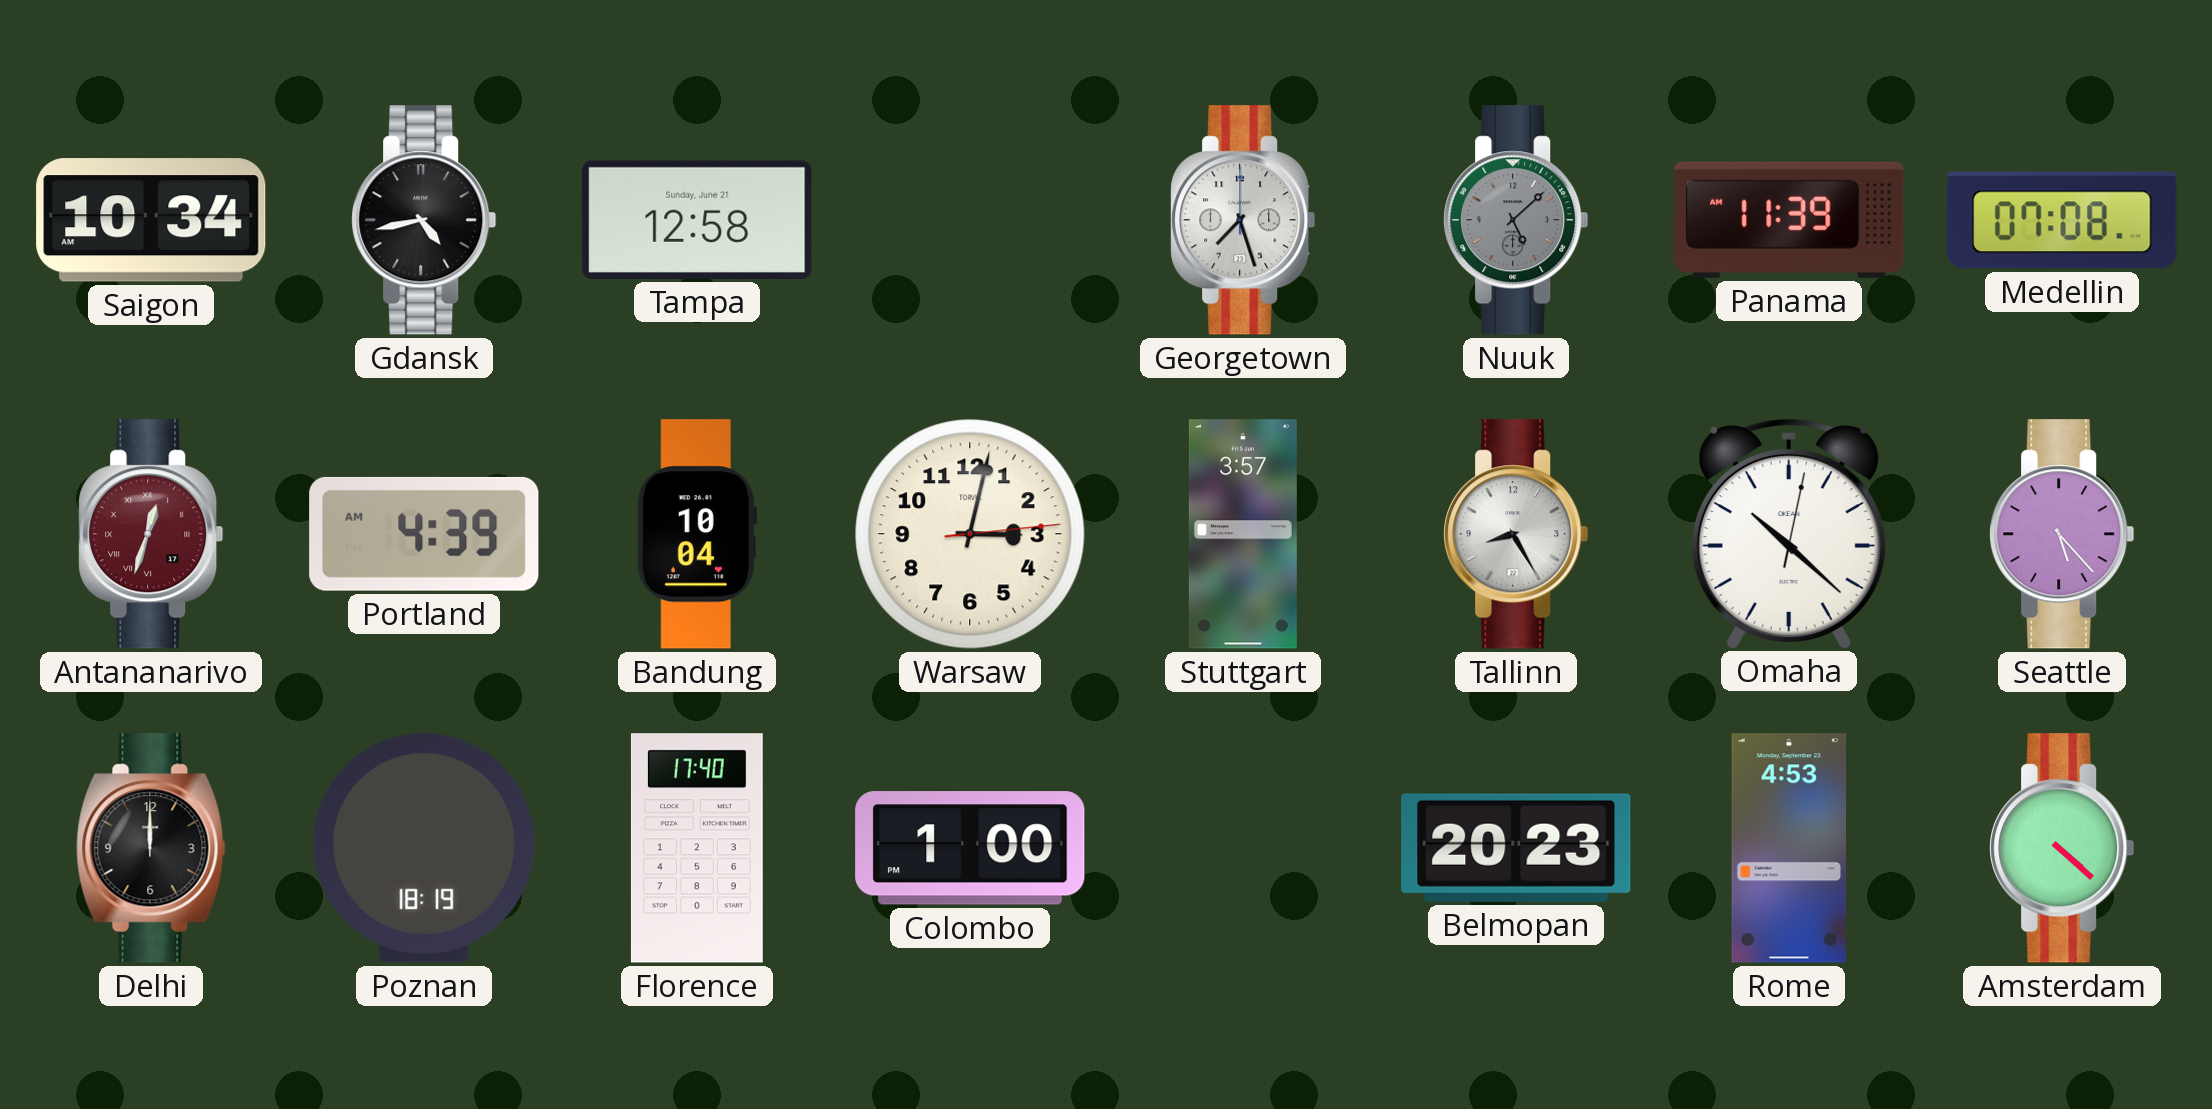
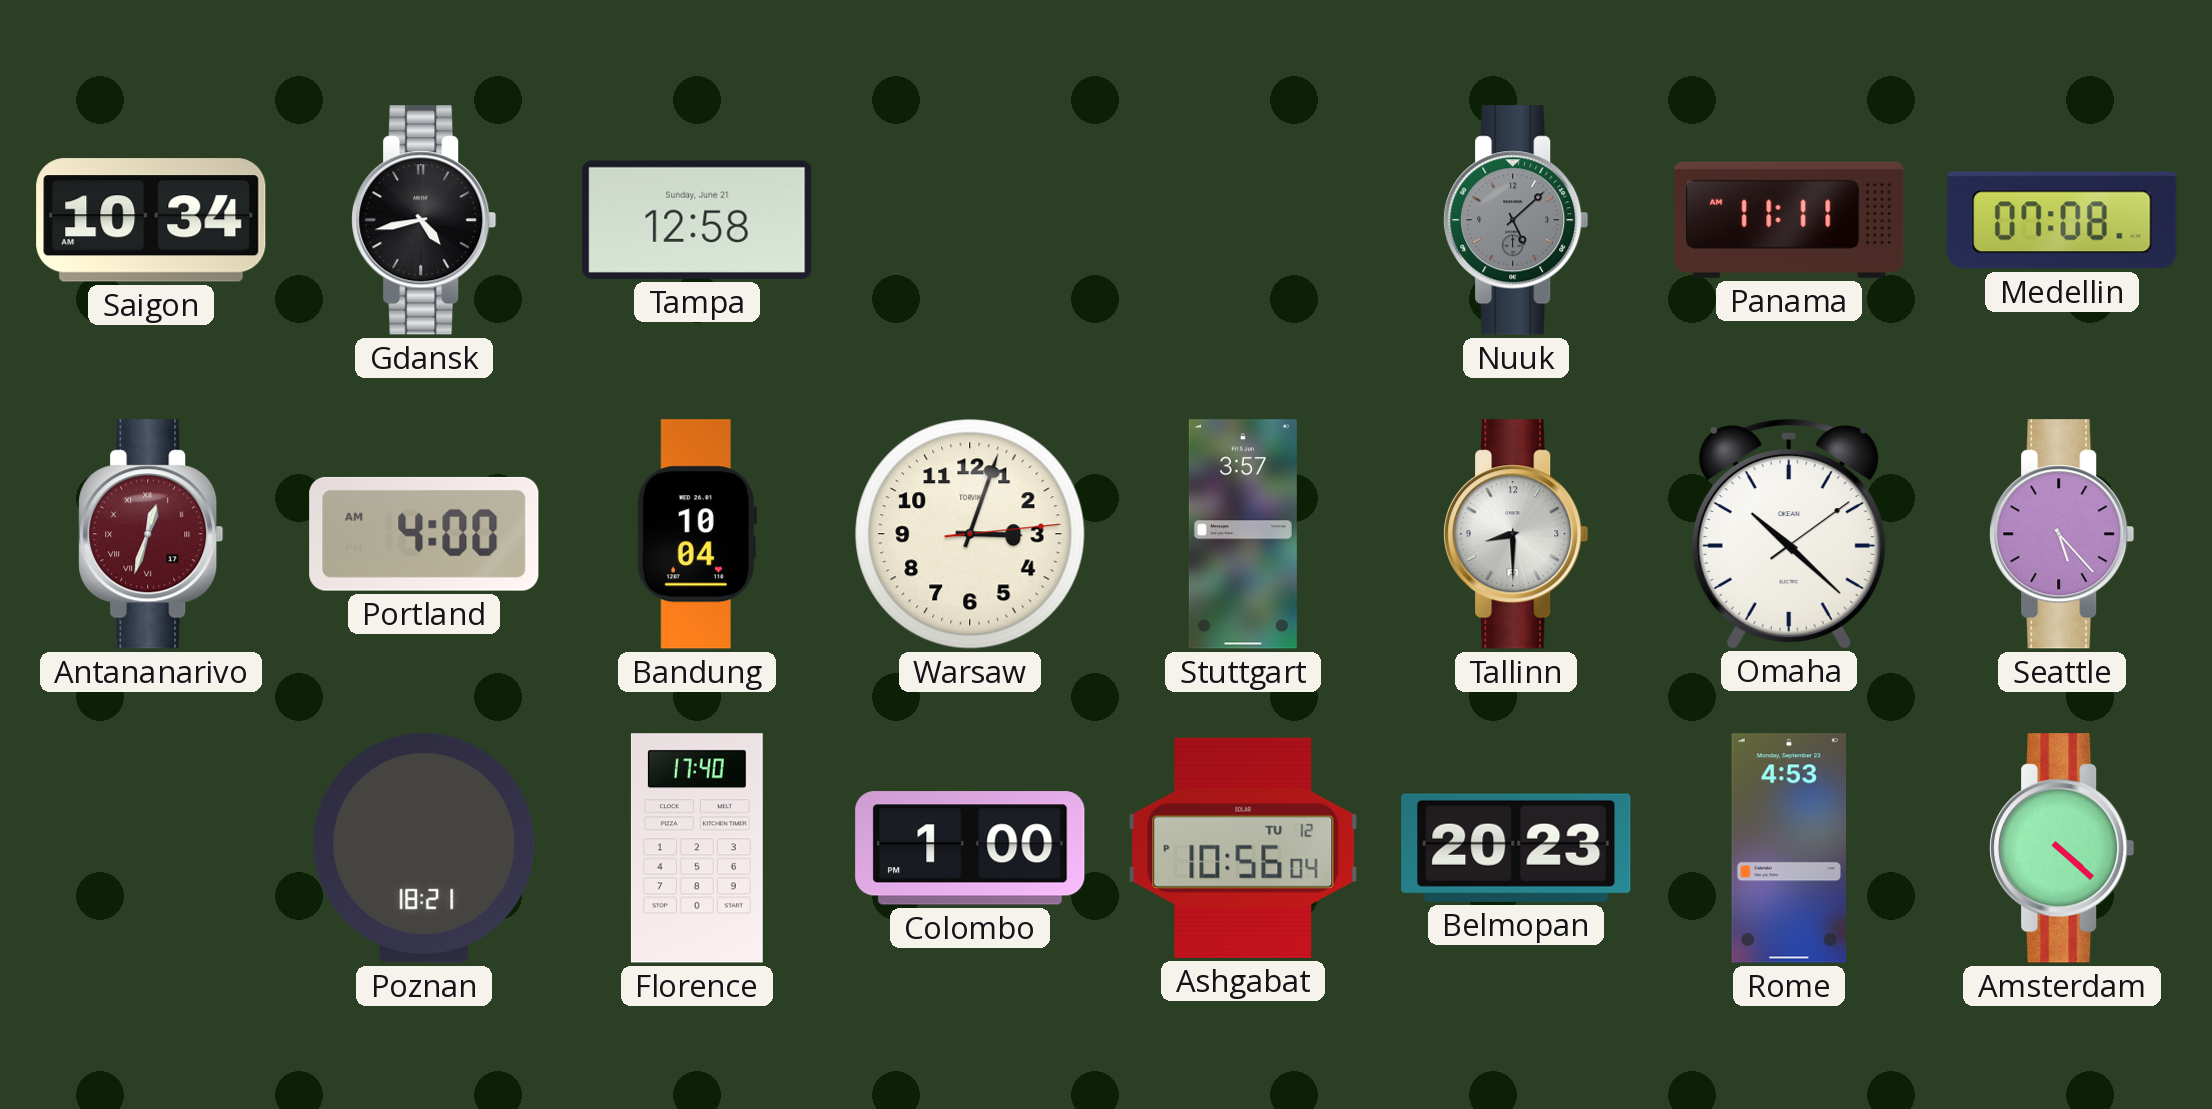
Georgetown: 7:27 -> none
Panama: 11:39 -> 11:11
Portland: 4:39 -> 4:00
Warsaw: 3:02 -> 3:03
Tallinn: 8:25 -> 8:30
Omaha: 10:22:02 -> 10:22:09
Delhi: 12:00 -> none
Poznan: 18:19 -> 18:21
Ashgabat: none -> 10:56
